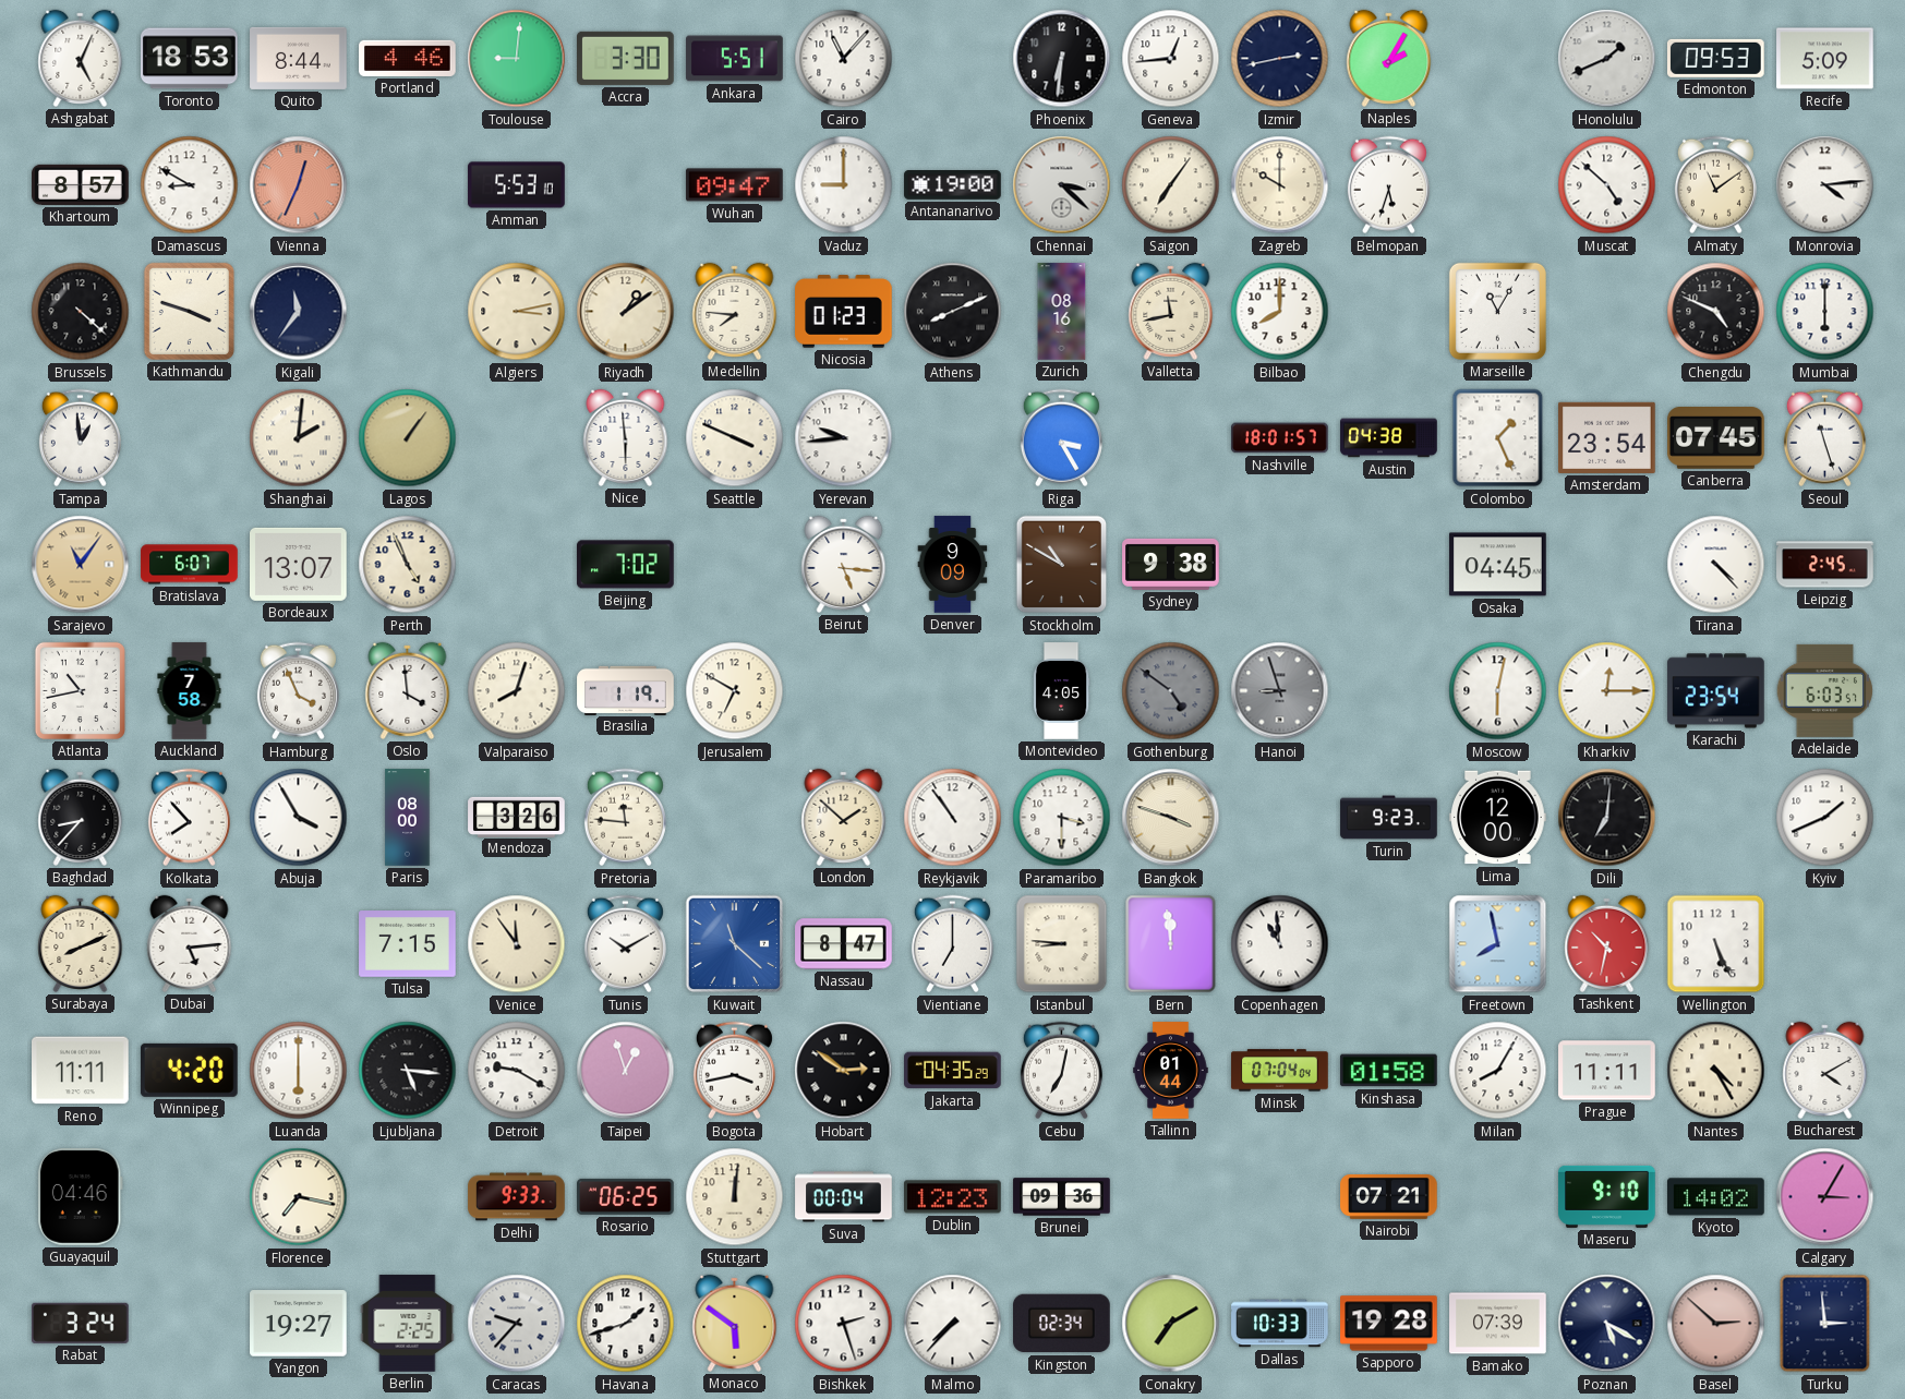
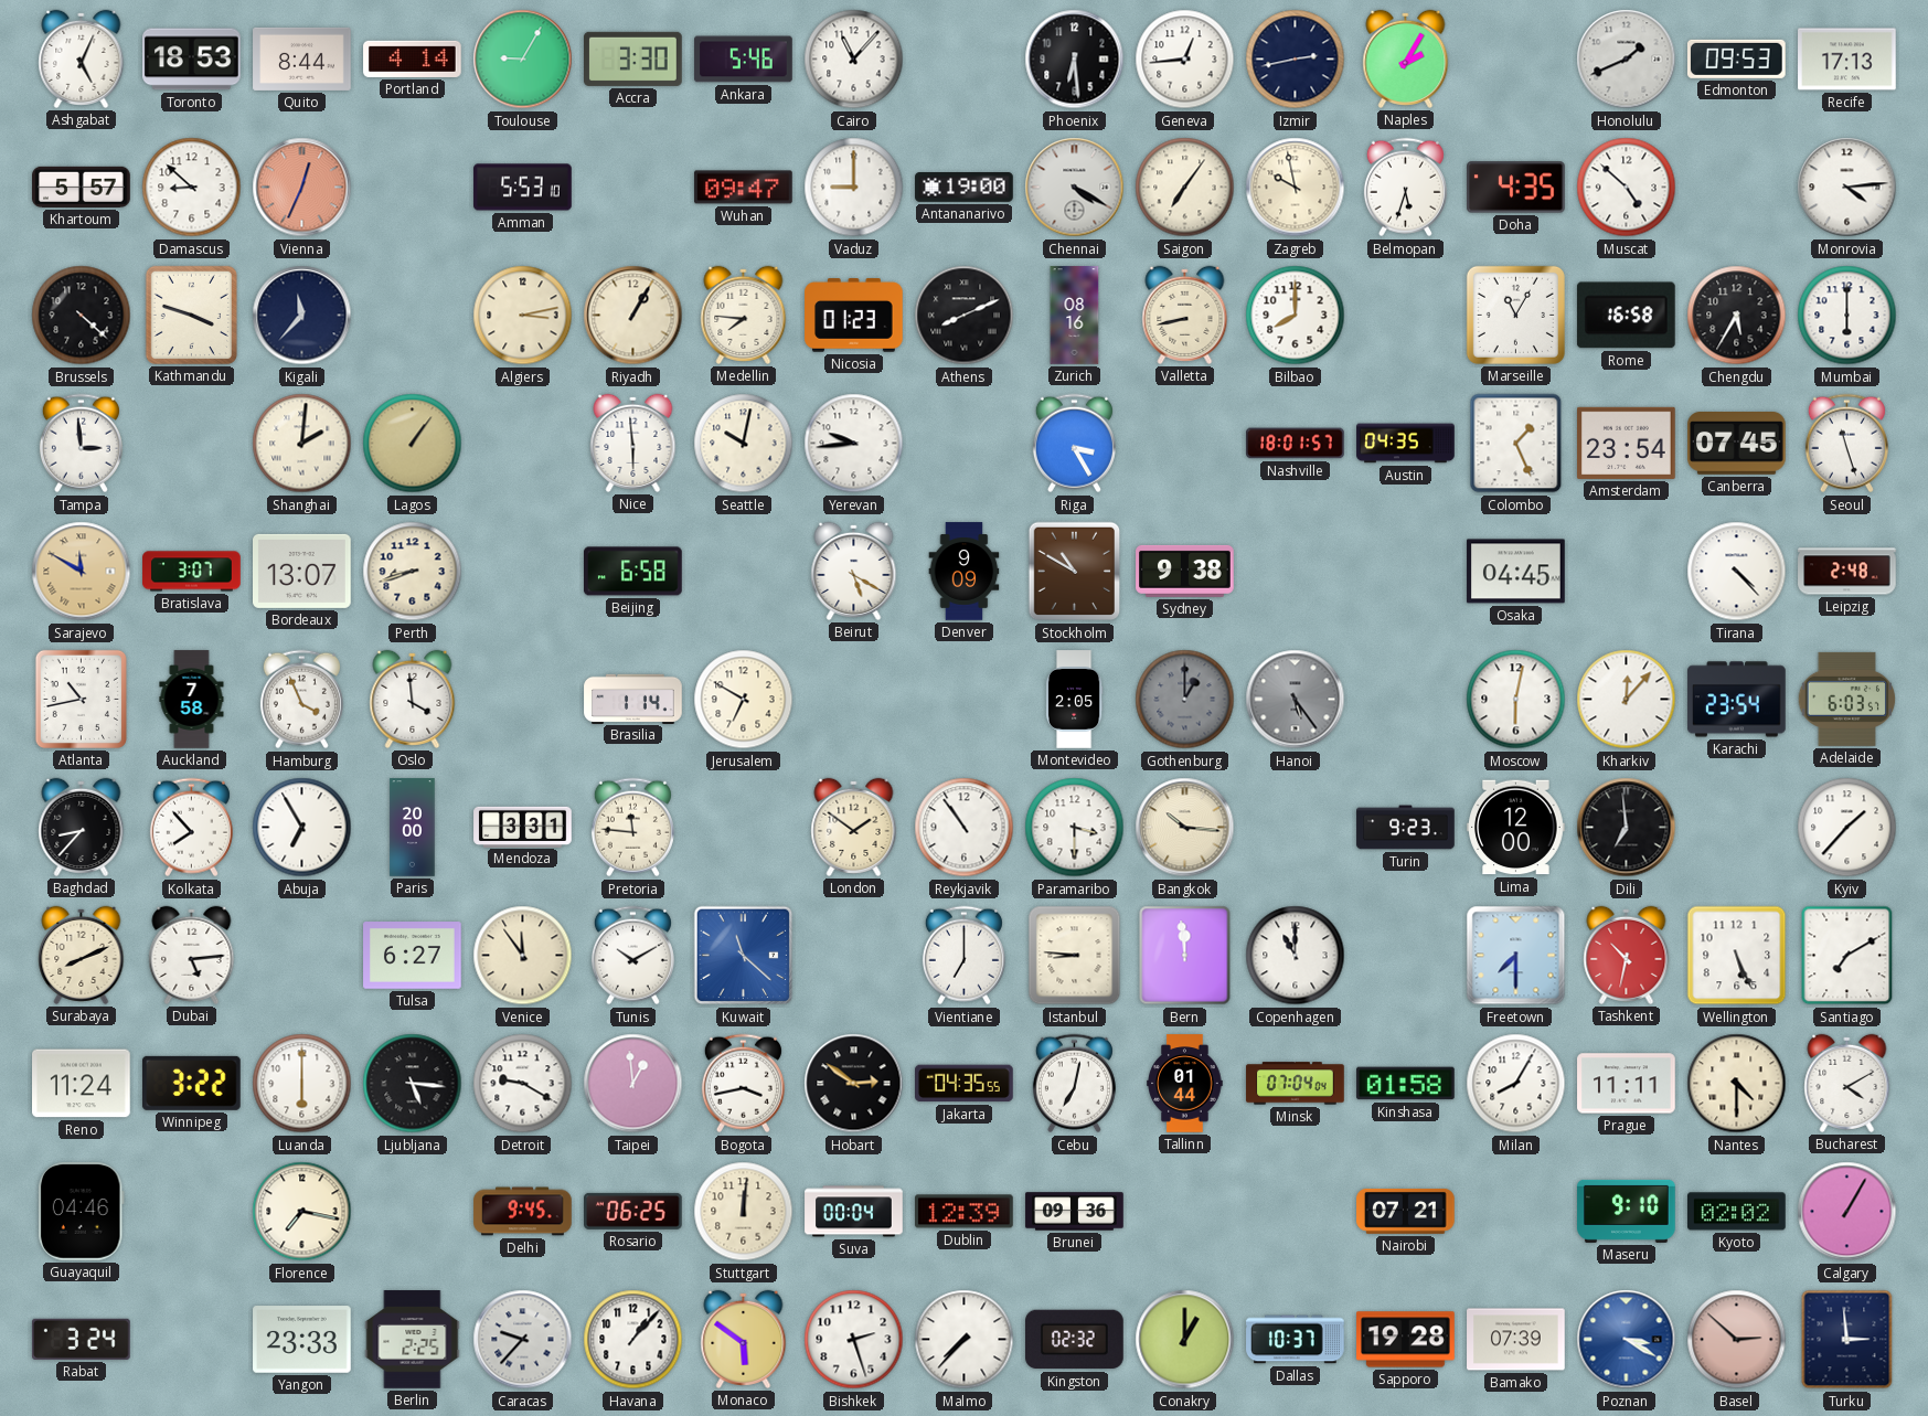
Portland: 4:46 -> 4:14
Toulouse: 9:01 -> 9:05
Ankara: 5:51 -> 5:46
Phoenix: 6:31 -> 6:29
Recife: 5:09 -> 17:13
Khartoum: 8:57 -> 5:57
Damascus: 8:50 -> 8:52
Chennai: 3:22 -> 4:20
Zagreb: 10:00 -> 9:58
Doha: none -> 4:35
Almaty: 11:09 -> none
Kigali: 11:36 -> 11:37
Riyadh: 1:09 -> 1:05
Valletta: 11:43 -> 8:43
Rome: none -> 16:58
Chengdu: 4:49 -> 5:35
Tampa: 12:59 -> 2:59
Seattle: 3:49 -> 10:02
Austin: 04:38 -> 04:35
Sarajevo: 11:06 -> 11:50
Bratislava: 6:07 -> 3:07
Perth: 4:56 -> 8:42
Beijing: 7:02 -> 6:58
Beirut: 5:16 -> 5:20
Leipzig: 2:45 -> 2:48
Valparaiso: 8:03 -> none
Brasilia: 1:19 -> 1:14
Montevideo: 4:05 -> 2:05
Gothenburg: 4:51 -> 1:00
Hanoi: 8:57 -> 5:24
Kharkiv: 12:15 -> 12:07
Abuja: 3:55 -> 6:55
Paris: 08:00 -> 20:00
Mendoza: 3:26 -> 3:31
London: 1:52 -> 1:51
Bangkok: 3:48 -> 10:16
Dili: 7:01 -> 6:59
Kyiv: 1:41 -> 1:37
Tulsa: 7:15 -> 6:27
Nassau: 8:47 -> none
Copenhagen: 10:59 -> 11:00
Freetown: 7:58 -> 7:30
Santiago: none -> 7:10
Reno: 11:11 -> 11:24
Winnipeg: 4:20 -> 3:22
Taipei: 12:57 -> 12:59
Jakarta: 04:35:29 -> 04:35:55
Nantes: 4:25 -> 4:30
Delhi: 9:33 -> 9:45
Dublin: 12:23 -> 12:39
Kyoto: 14:02 -> 02:02
Calgary: 3:05 -> 1:05
Yangon: 19:27 -> 23:33
Havana: 1:42 -> 1:07
Kingston: 02:34 -> 02:32
Conakry: 7:10 -> 1:00
Dallas: 10:33 -> 10:37
Poznan: 5:20 -> 3:20
Poznan dial: navy -> blue
